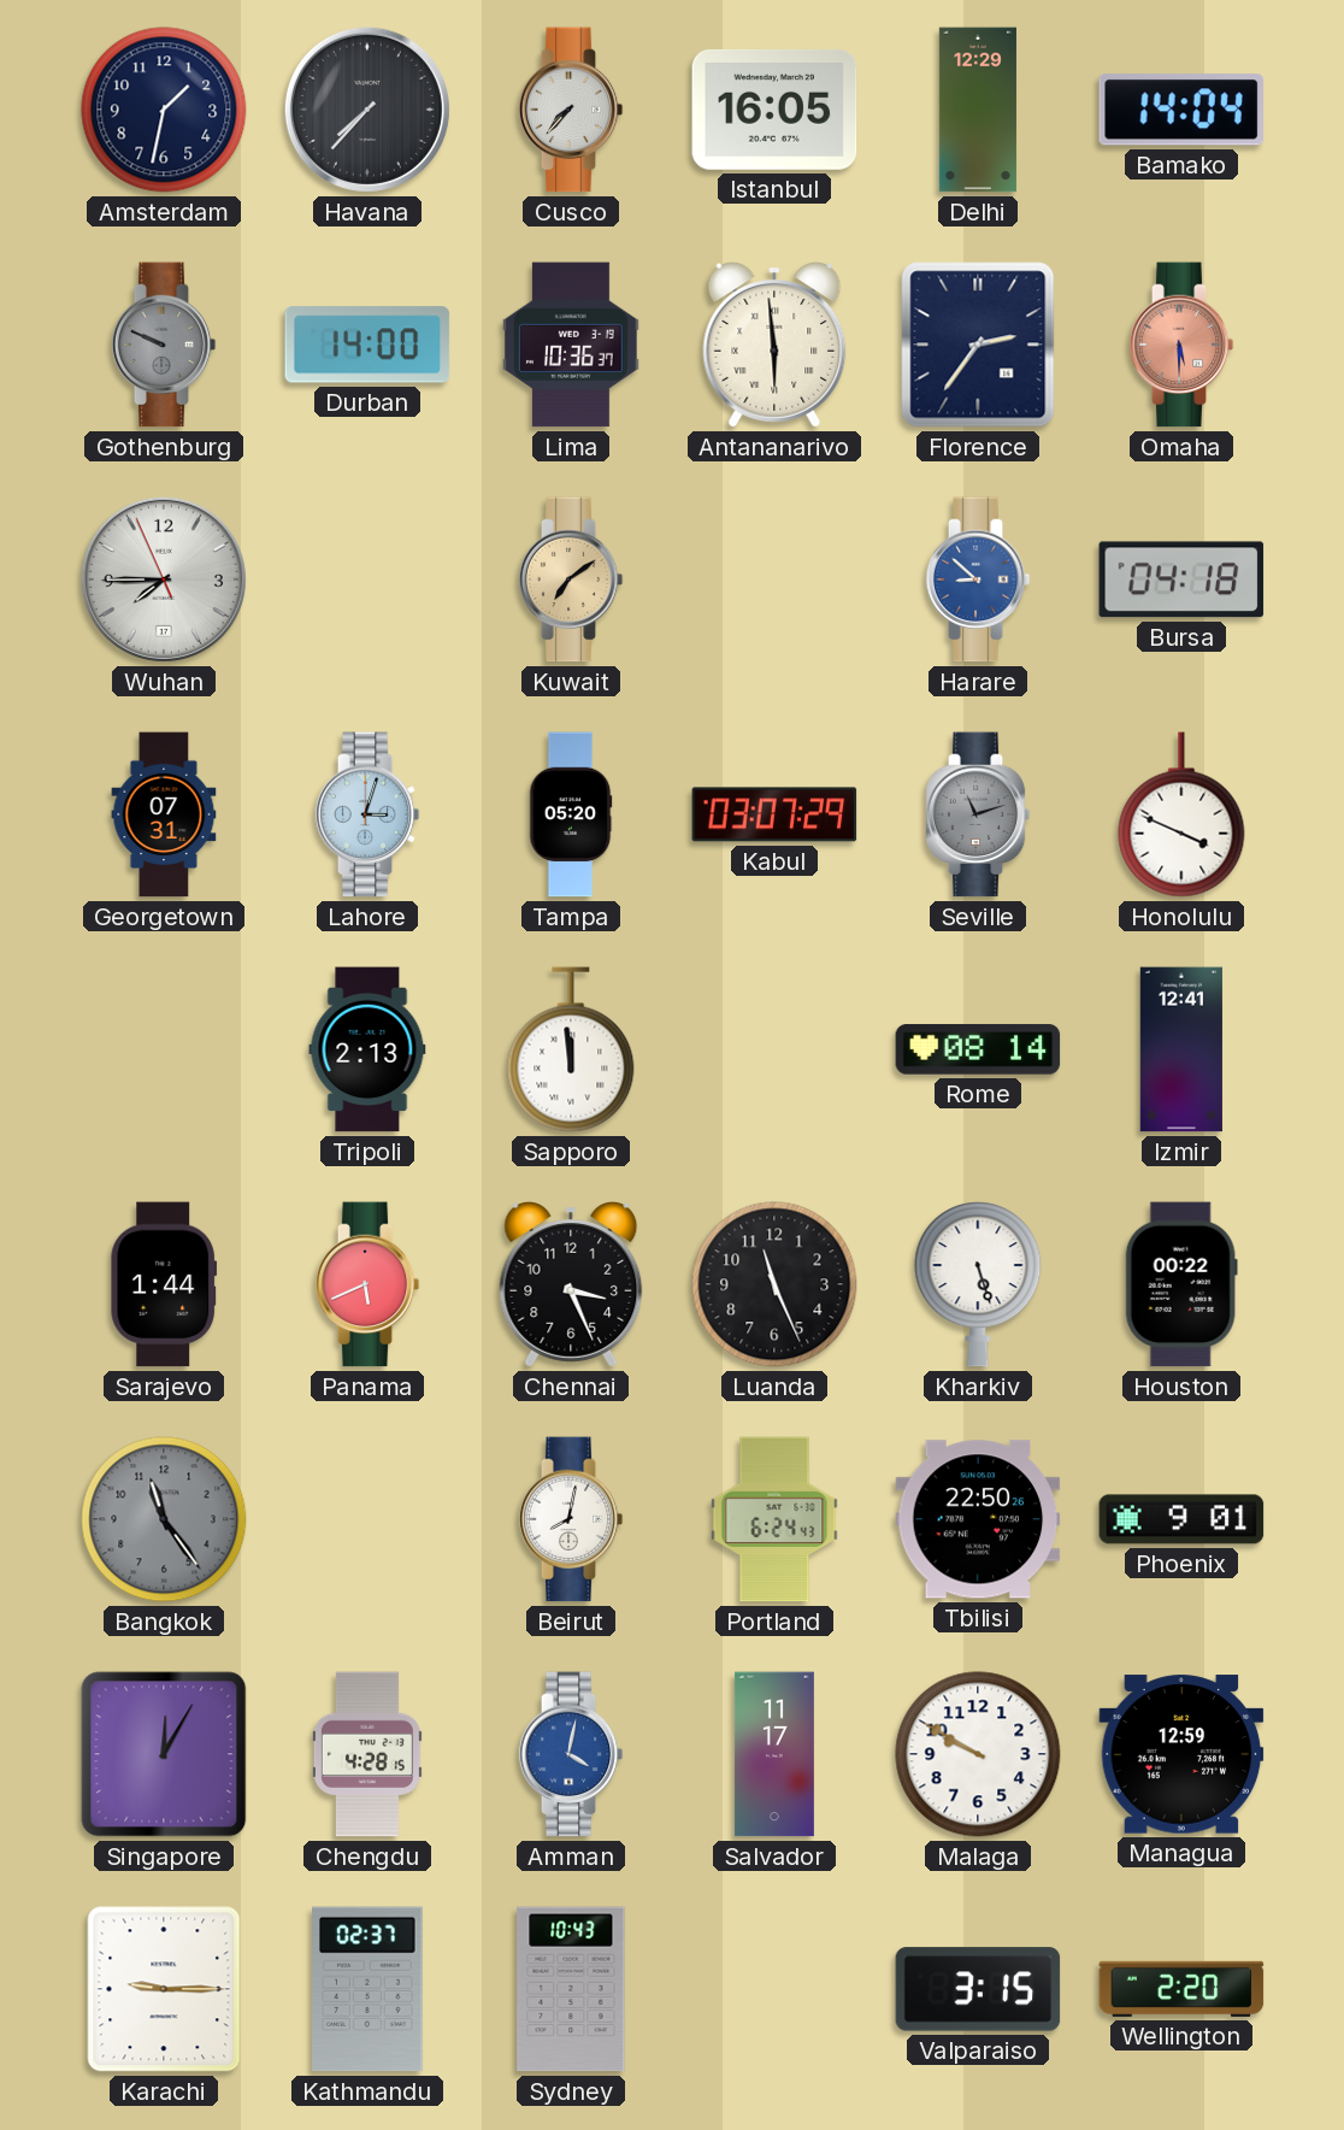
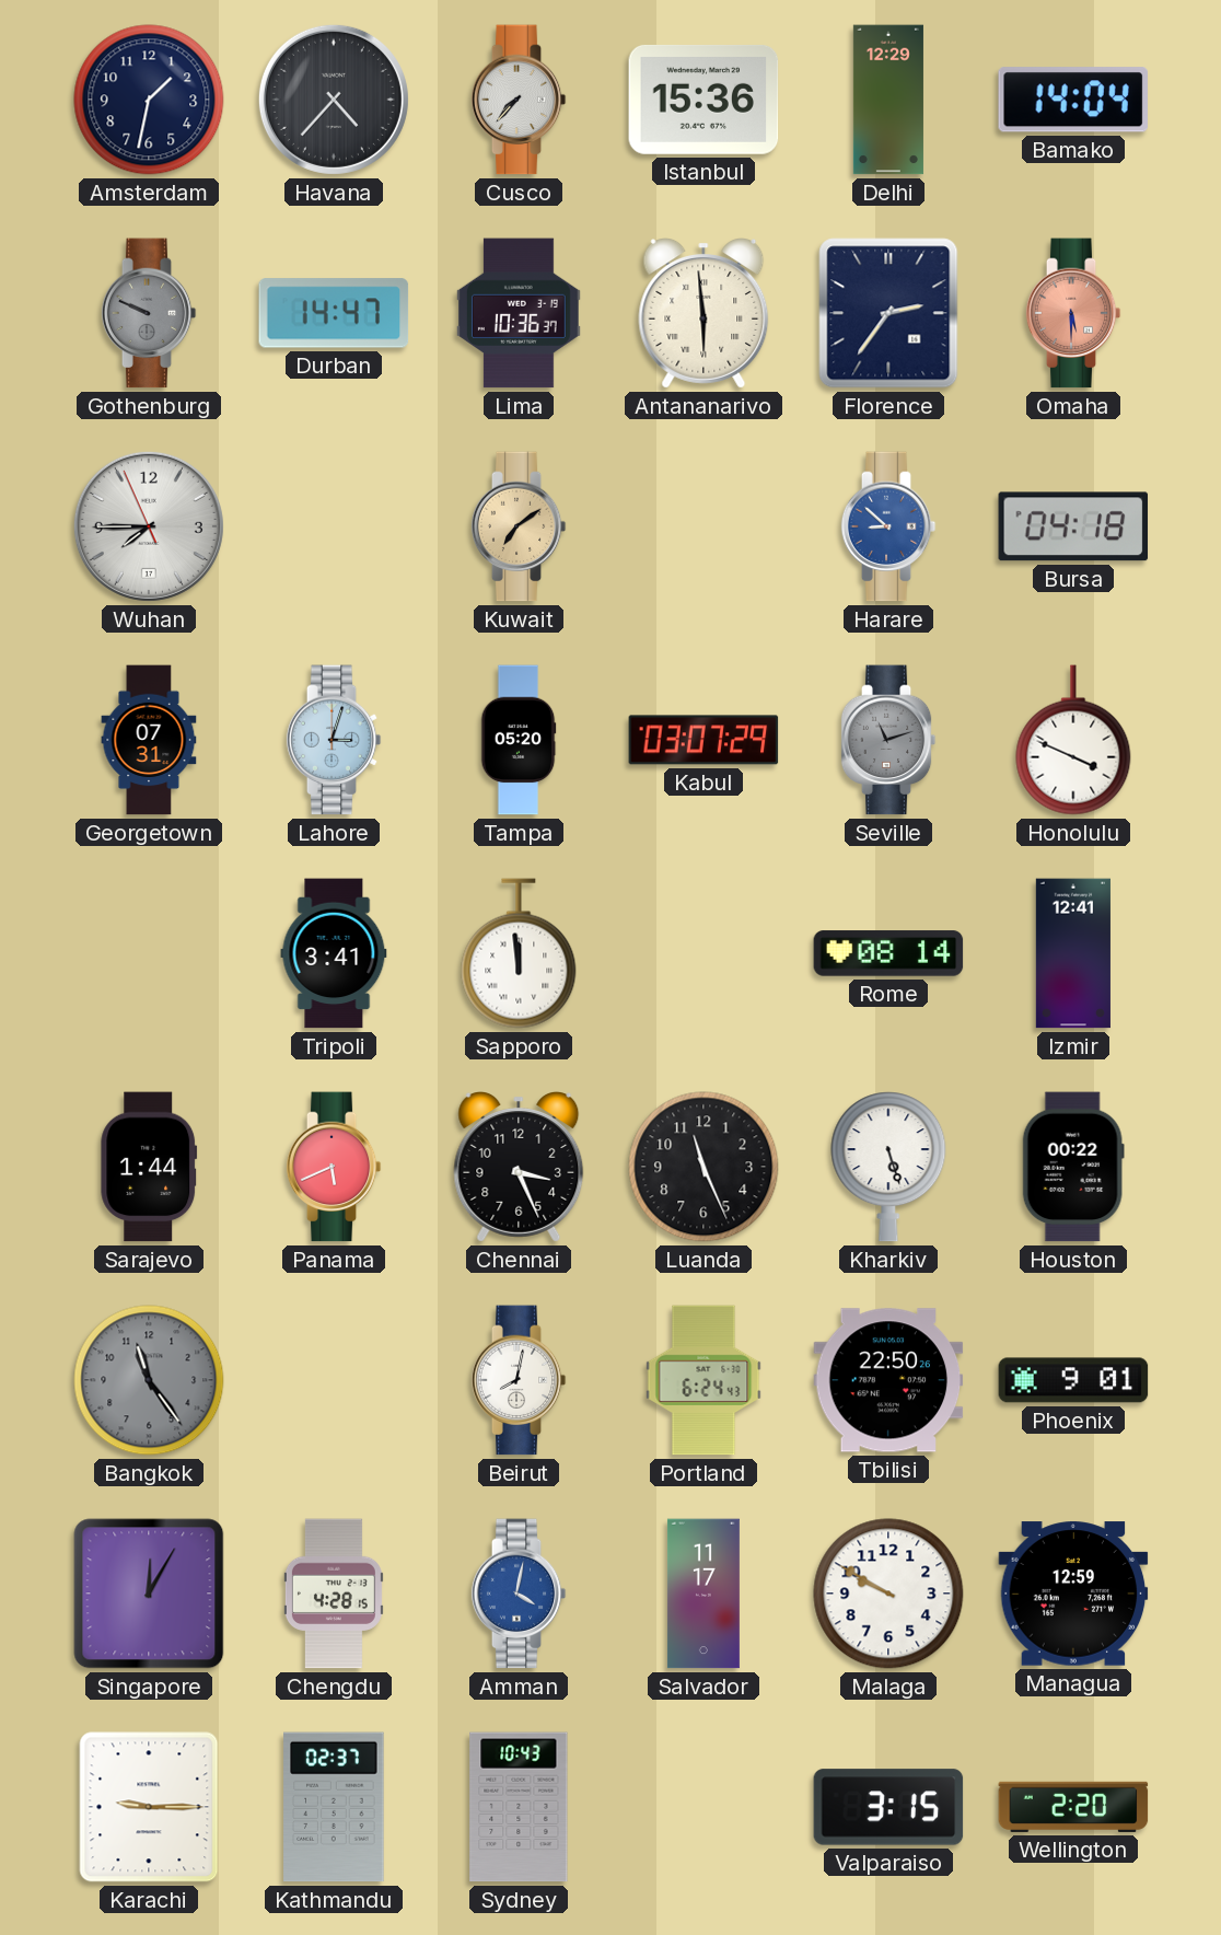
Havana: 7:37 -> 4:37
Istanbul: 16:05 -> 15:36
Durban: 14:00 -> 14:47
Tripoli: 2:13 -> 3:41
